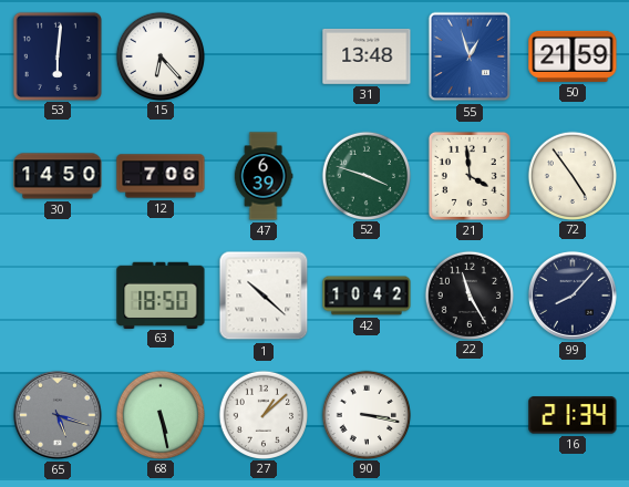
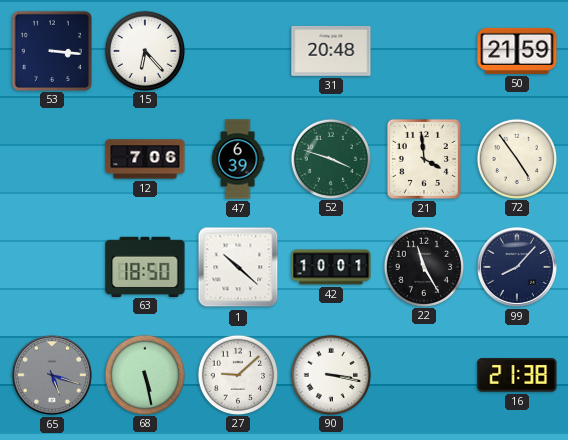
53: 6:01 -> 3:16
31: 13:48 -> 20:48
55: 12:57 -> none
30: 14:50 -> none
42: 10:42 -> 10:01
27: 1:08 -> 9:08
16: 21:34 -> 21:38
